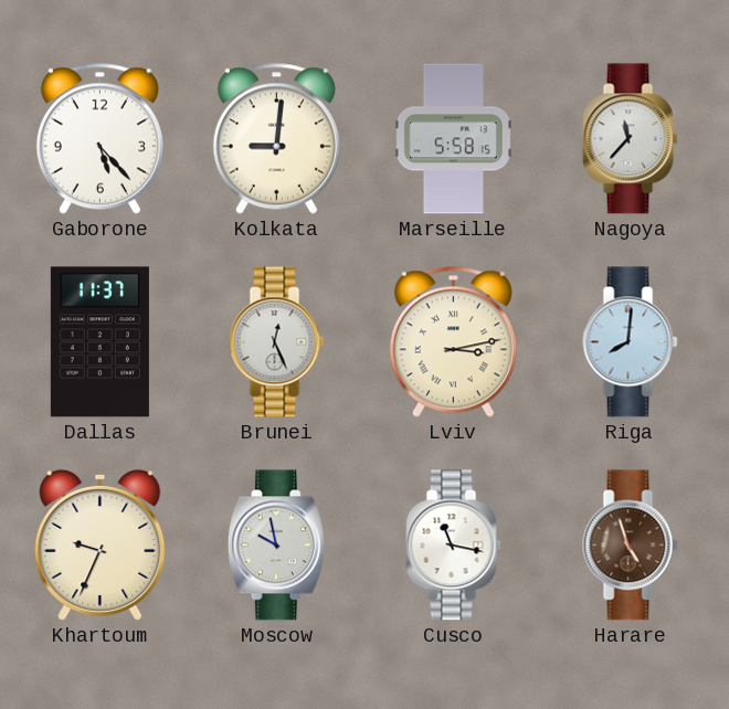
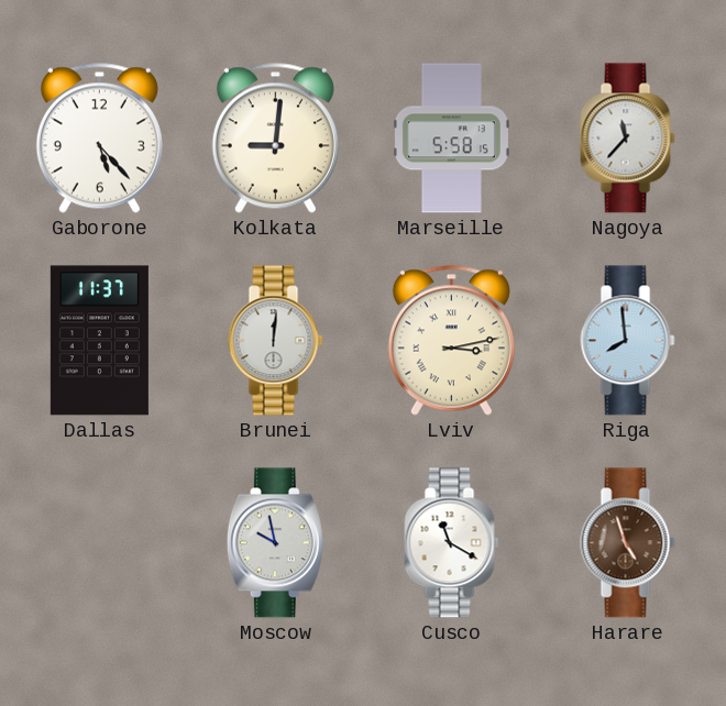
Brunei: 12:26 -> 12:01
Riga: 8:01 -> 7:59
Khartoum: 9:34 -> none
Cusco: 11:17 -> 11:20
